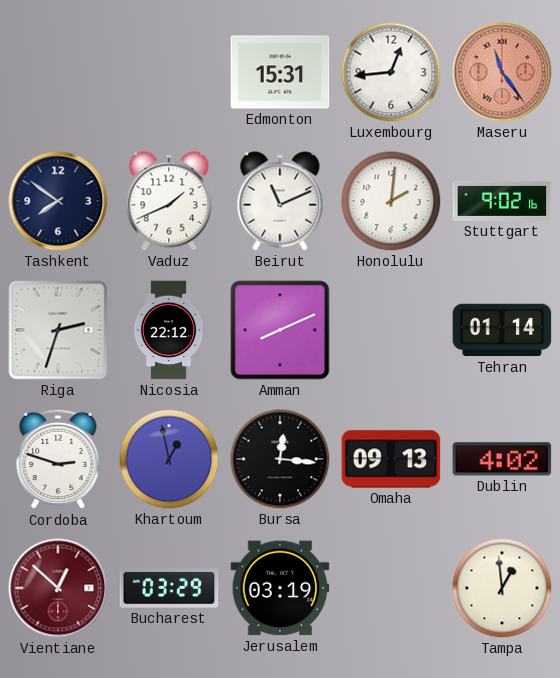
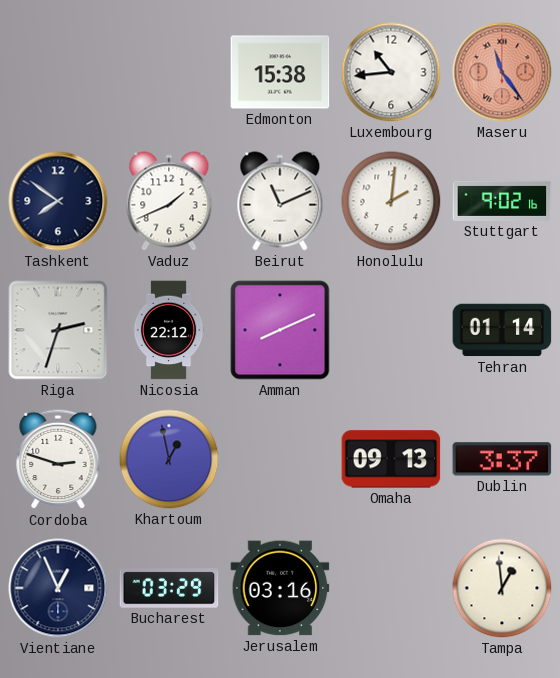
Edmonton: 15:31 -> 15:38
Luxembourg: 12:44 -> 10:44
Bursa: 12:16 -> none
Dublin: 4:02 -> 3:37
Vientiane: 12:52 -> 12:56
Vientiane dial: burgundy -> navy
Jerusalem: 03:19 -> 03:16
